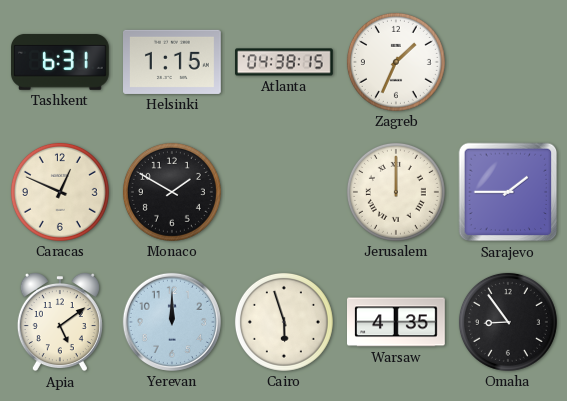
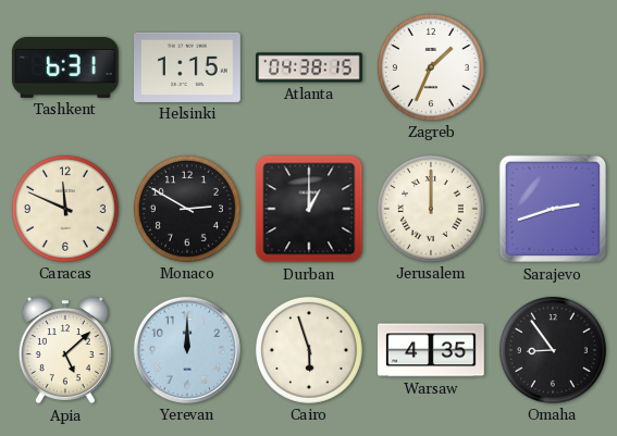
Caracas: 12:49 -> 11:49
Monaco: 1:50 -> 2:50
Durban: none -> 1:00
Sarajevo: 1:45 -> 2:42
Apia: 5:09 -> 5:08
